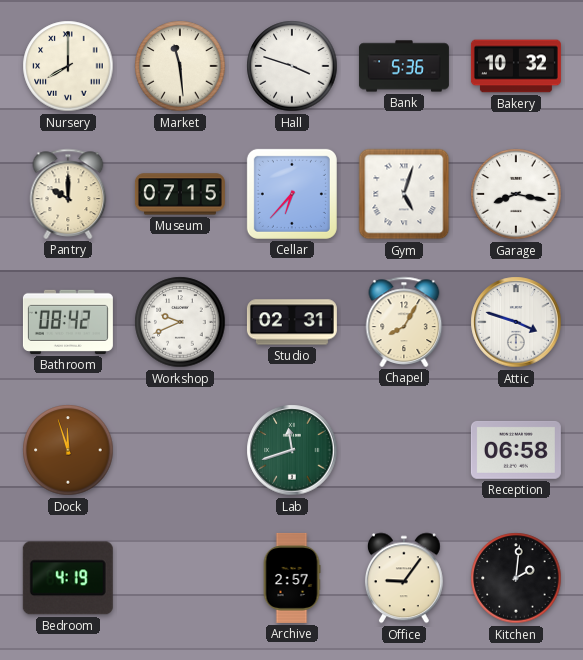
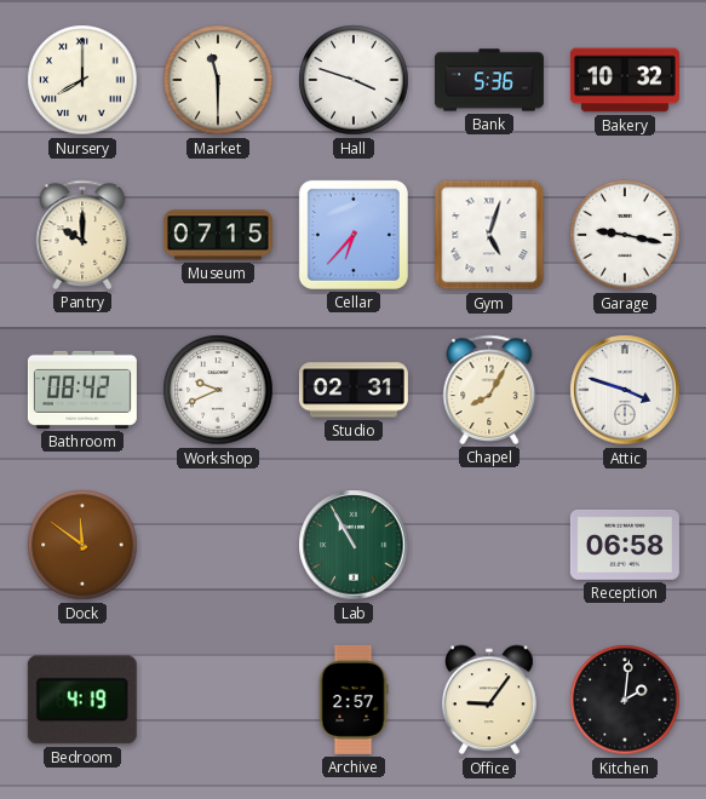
Market: 11:29 -> 11:30
Garage: 8:17 -> 9:17
Dock: 11:57 -> 11:51
Lab: 11:42 -> 10:55
